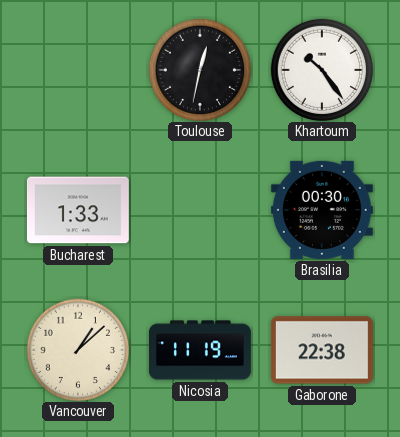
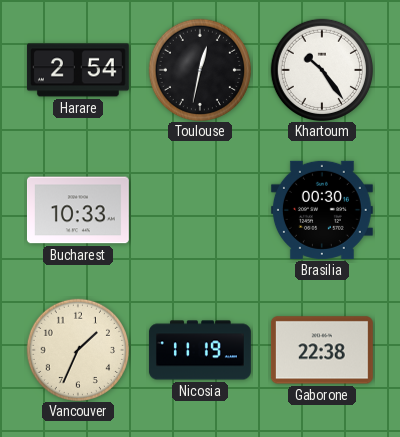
Harare: none -> 2:54
Bucharest: 1:33 -> 10:33
Vancouver: 1:08 -> 1:34
